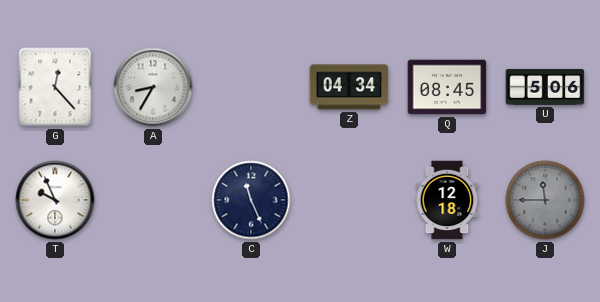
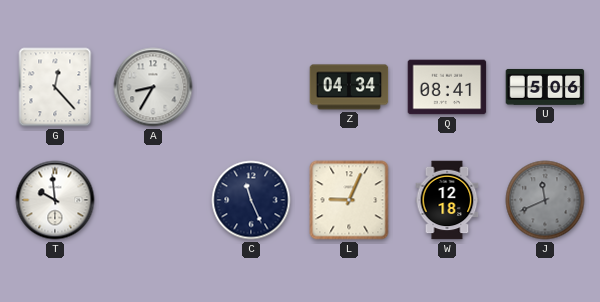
Q: 08:45 -> 08:41
T: 9:56 -> 9:59
L: none -> 9:04
J: 11:45 -> 11:41
